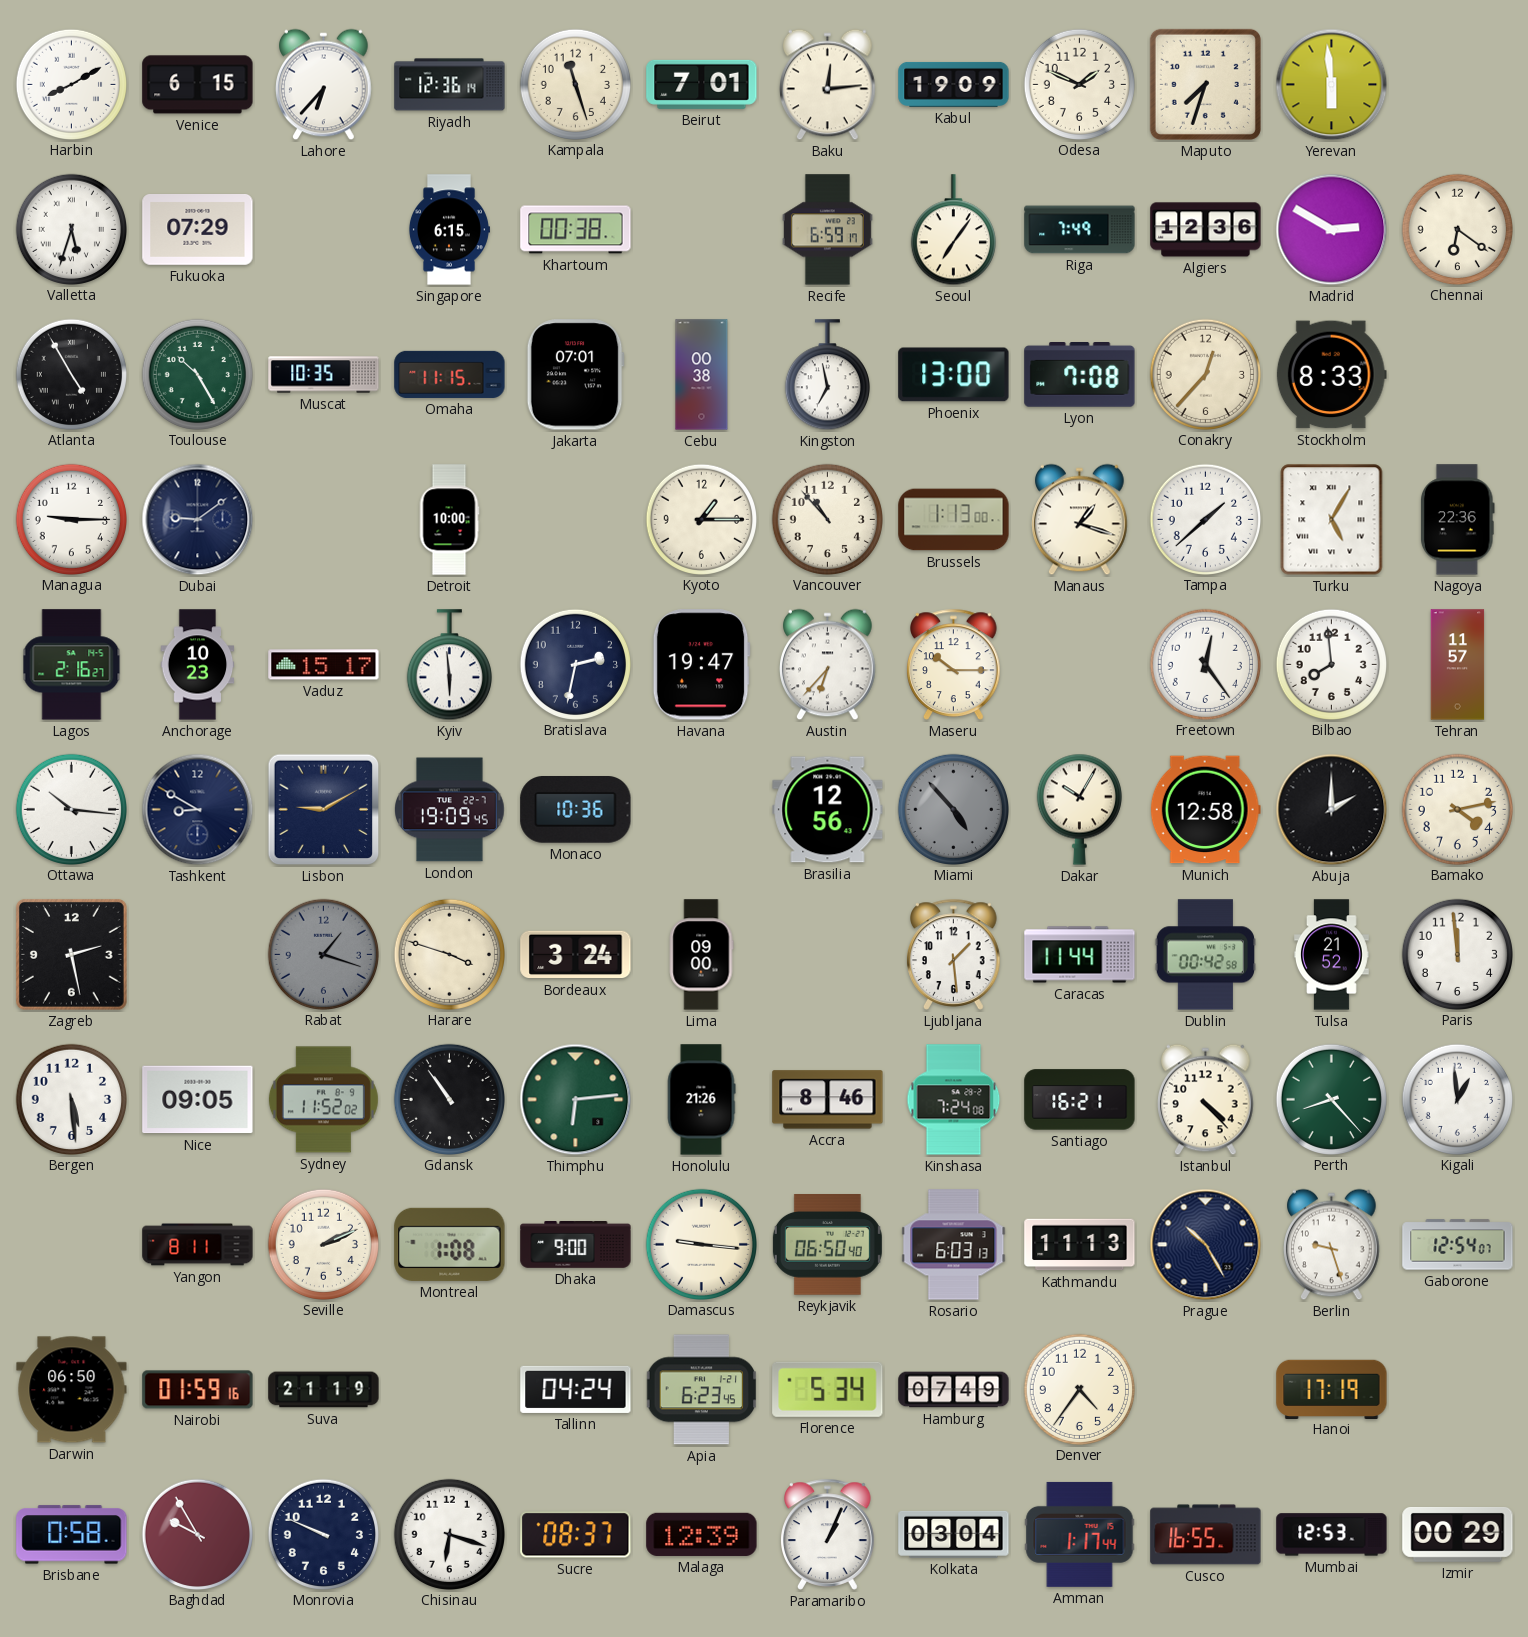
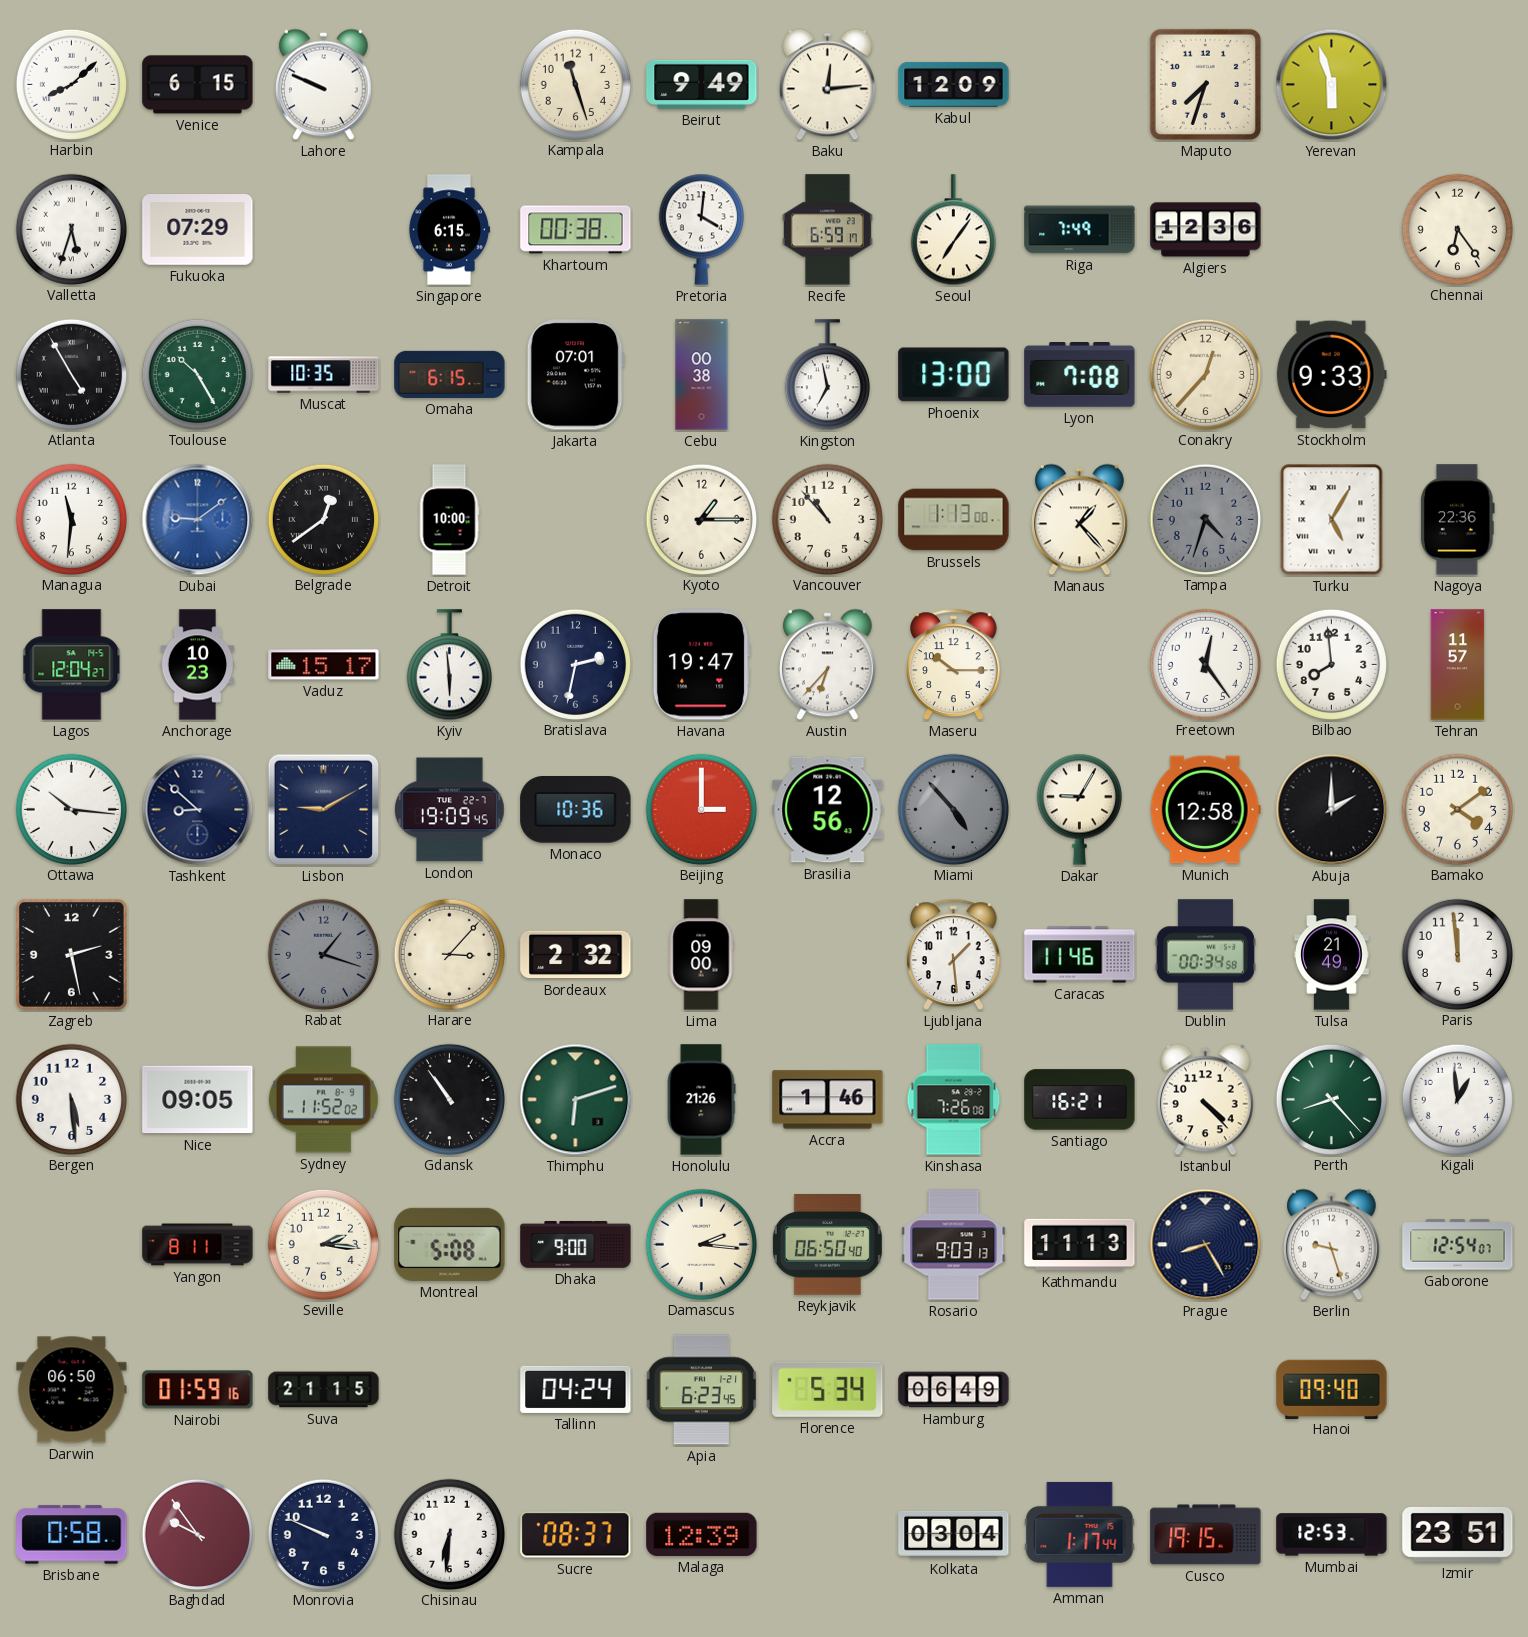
Harbin: 8:10 -> 8:08
Lahore: 6:37 -> 9:49
Riyadh: 12:36 -> none
Beirut: 7:01 -> 9:49
Kabul: 19:09 -> 12:09
Odesa: 1:49 -> none
Yerevan: 5:59 -> 5:57
Pretoria: none -> 4:01
Madrid: 2:50 -> none
Chennai: 6:21 -> 6:24
Omaha: 11:15 -> 6:15
Stockholm: 8:33 -> 9:33
Managua: 9:15 -> 11:31
Dubai dial: navy -> blue
Belgrade: none -> 12:39
Manaus: 1:18 -> 1:23
Tampa: 1:38 -> 4:33
Tampa dial: white -> grey
Lagos: 2:16 -> 12:04
Tashkent: 8:50 -> 8:52
Beijing: none -> 3:00
Dakar: 10:05 -> 9:05
Bamako: 4:13 -> 4:09
Harare: 3:48 -> 3:07
Bordeaux: 3:24 -> 2:32
Caracas: 11:44 -> 11:46
Dublin: 00:42 -> 00:34
Tulsa: 21:52 -> 21:49
Thimphu: 6:14 -> 6:12
Accra: 8:46 -> 1:46
Kinshasa: 7:24 -> 7:26
Seville: 2:11 -> 2:16
Montreal: 1:08 -> 5:08
Damascus: 9:16 -> 2:16
Rosario: 6:03 -> 9:03
Prague: 10:25 -> 8:25
Suva: 21:19 -> 21:15
Hamburg: 07:49 -> 06:49
Denver: 4:36 -> none
Hanoi: 17:19 -> 09:40
Baghdad: 9:55 -> 9:54
Chisinau: 6:18 -> 6:31
Paramaribo: 1:04 -> none
Cusco: 16:55 -> 19:15
Izmir: 00:29 -> 23:51
